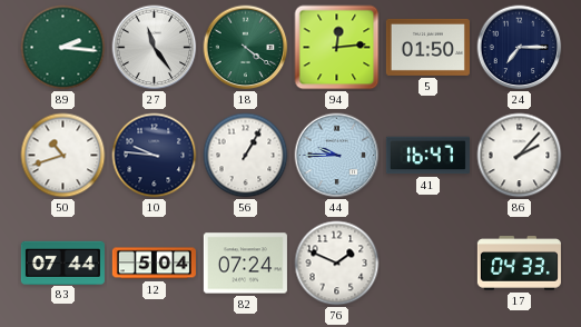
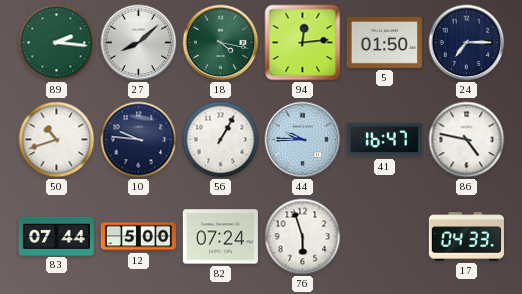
27: 11:24 -> 8:08
18: 4:21 -> 4:17
86: 2:07 -> 4:47
12: 5:04 -> 5:00
76: 1:49 -> 5:57
